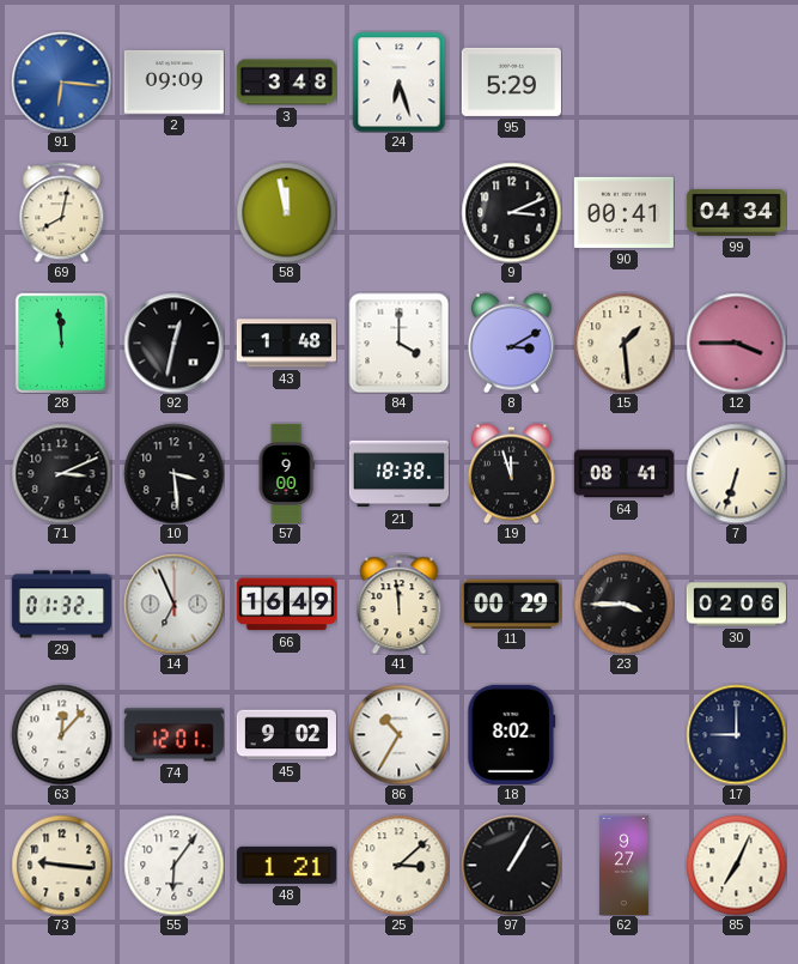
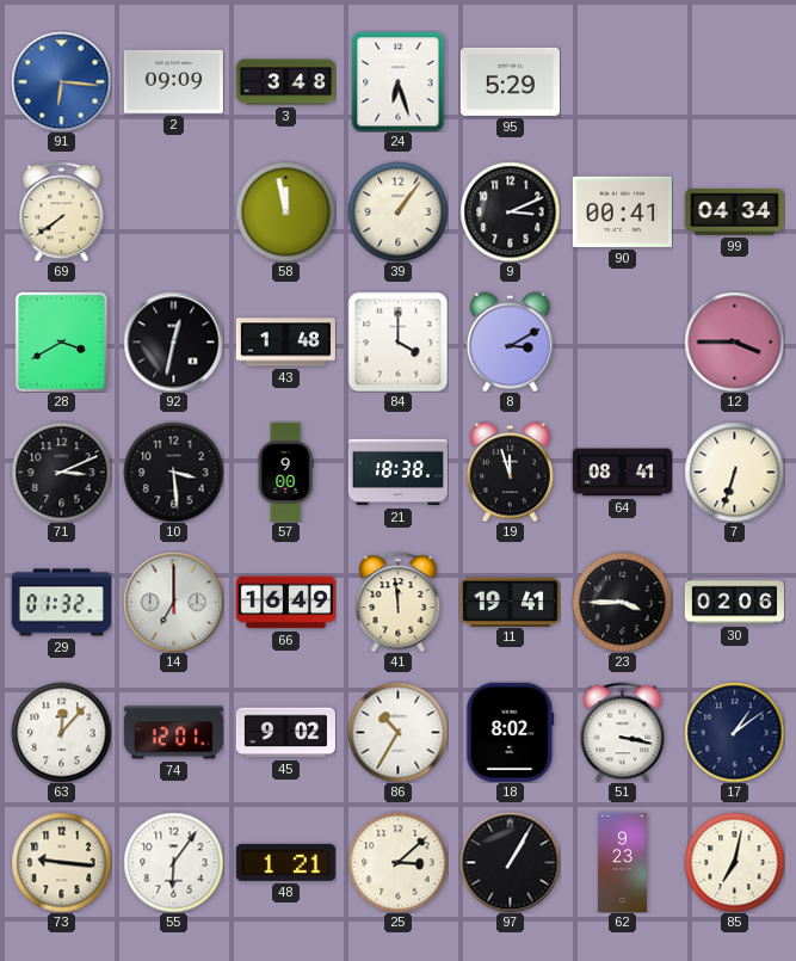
69: 8:02 -> 7:39
39: none -> 1:06
28: 11:59 -> 3:40
15: 1:29 -> none
14: 6:56 -> 7:00
11: 00:29 -> 19:41
51: none -> 3:17
17: 9:00 -> 1:09
62: 9:27 -> 9:23
85: 7:04 -> 7:02
